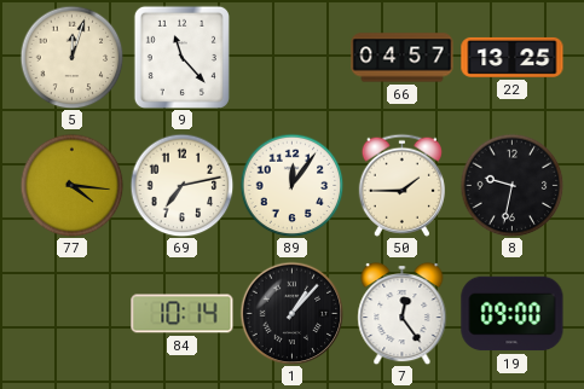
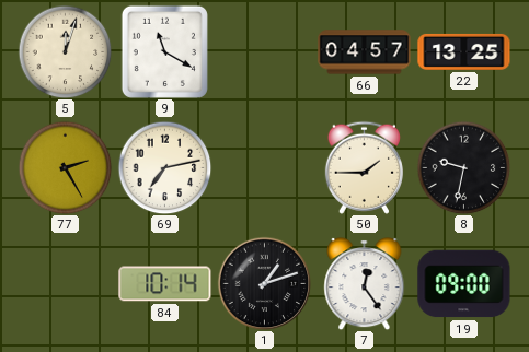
9: 11:23 -> 11:20
77: 4:16 -> 2:25
89: 12:06 -> none
1: 1:07 -> 1:12
